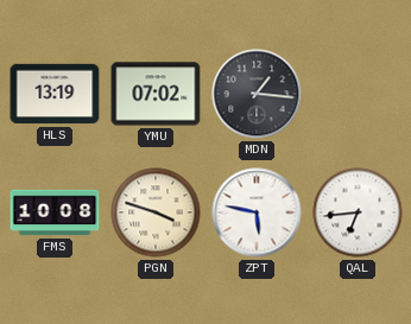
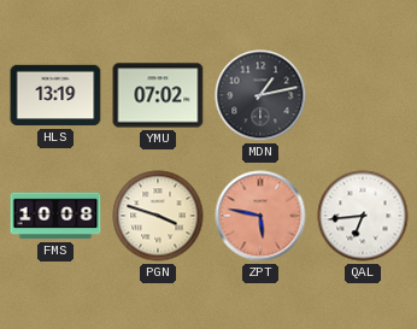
MDN: 1:16 -> 1:13
ZPT dial: white -> salmon
